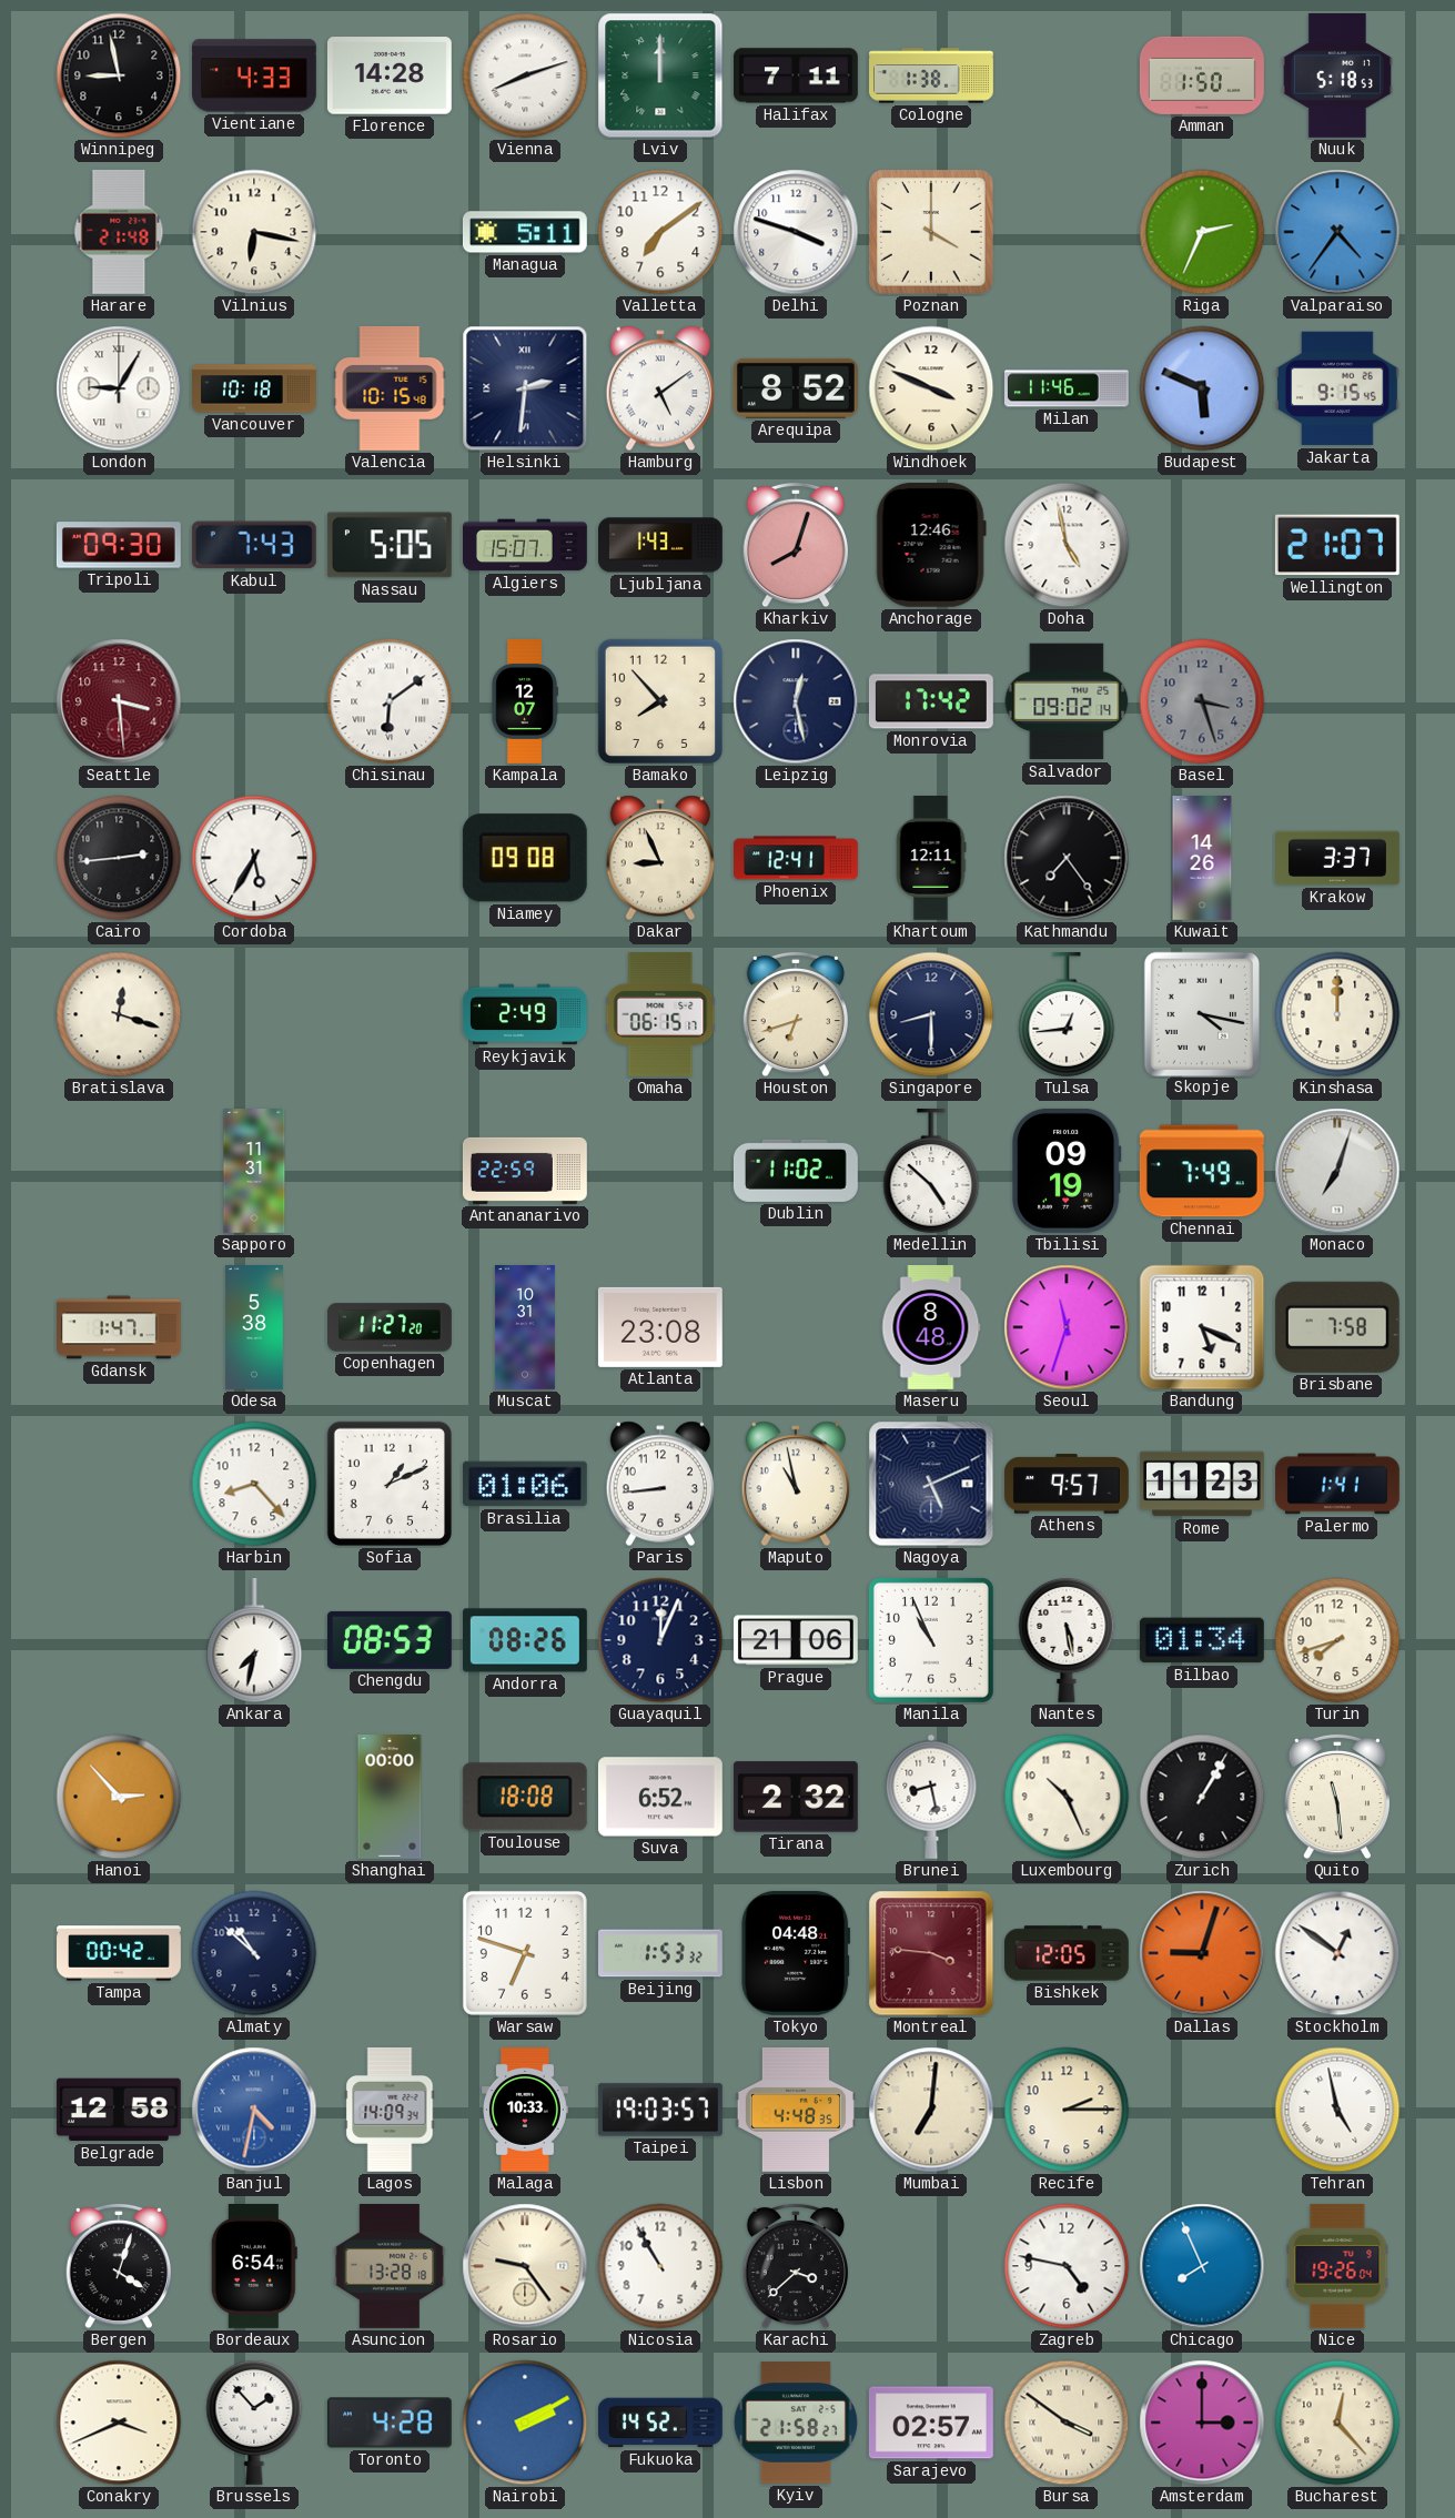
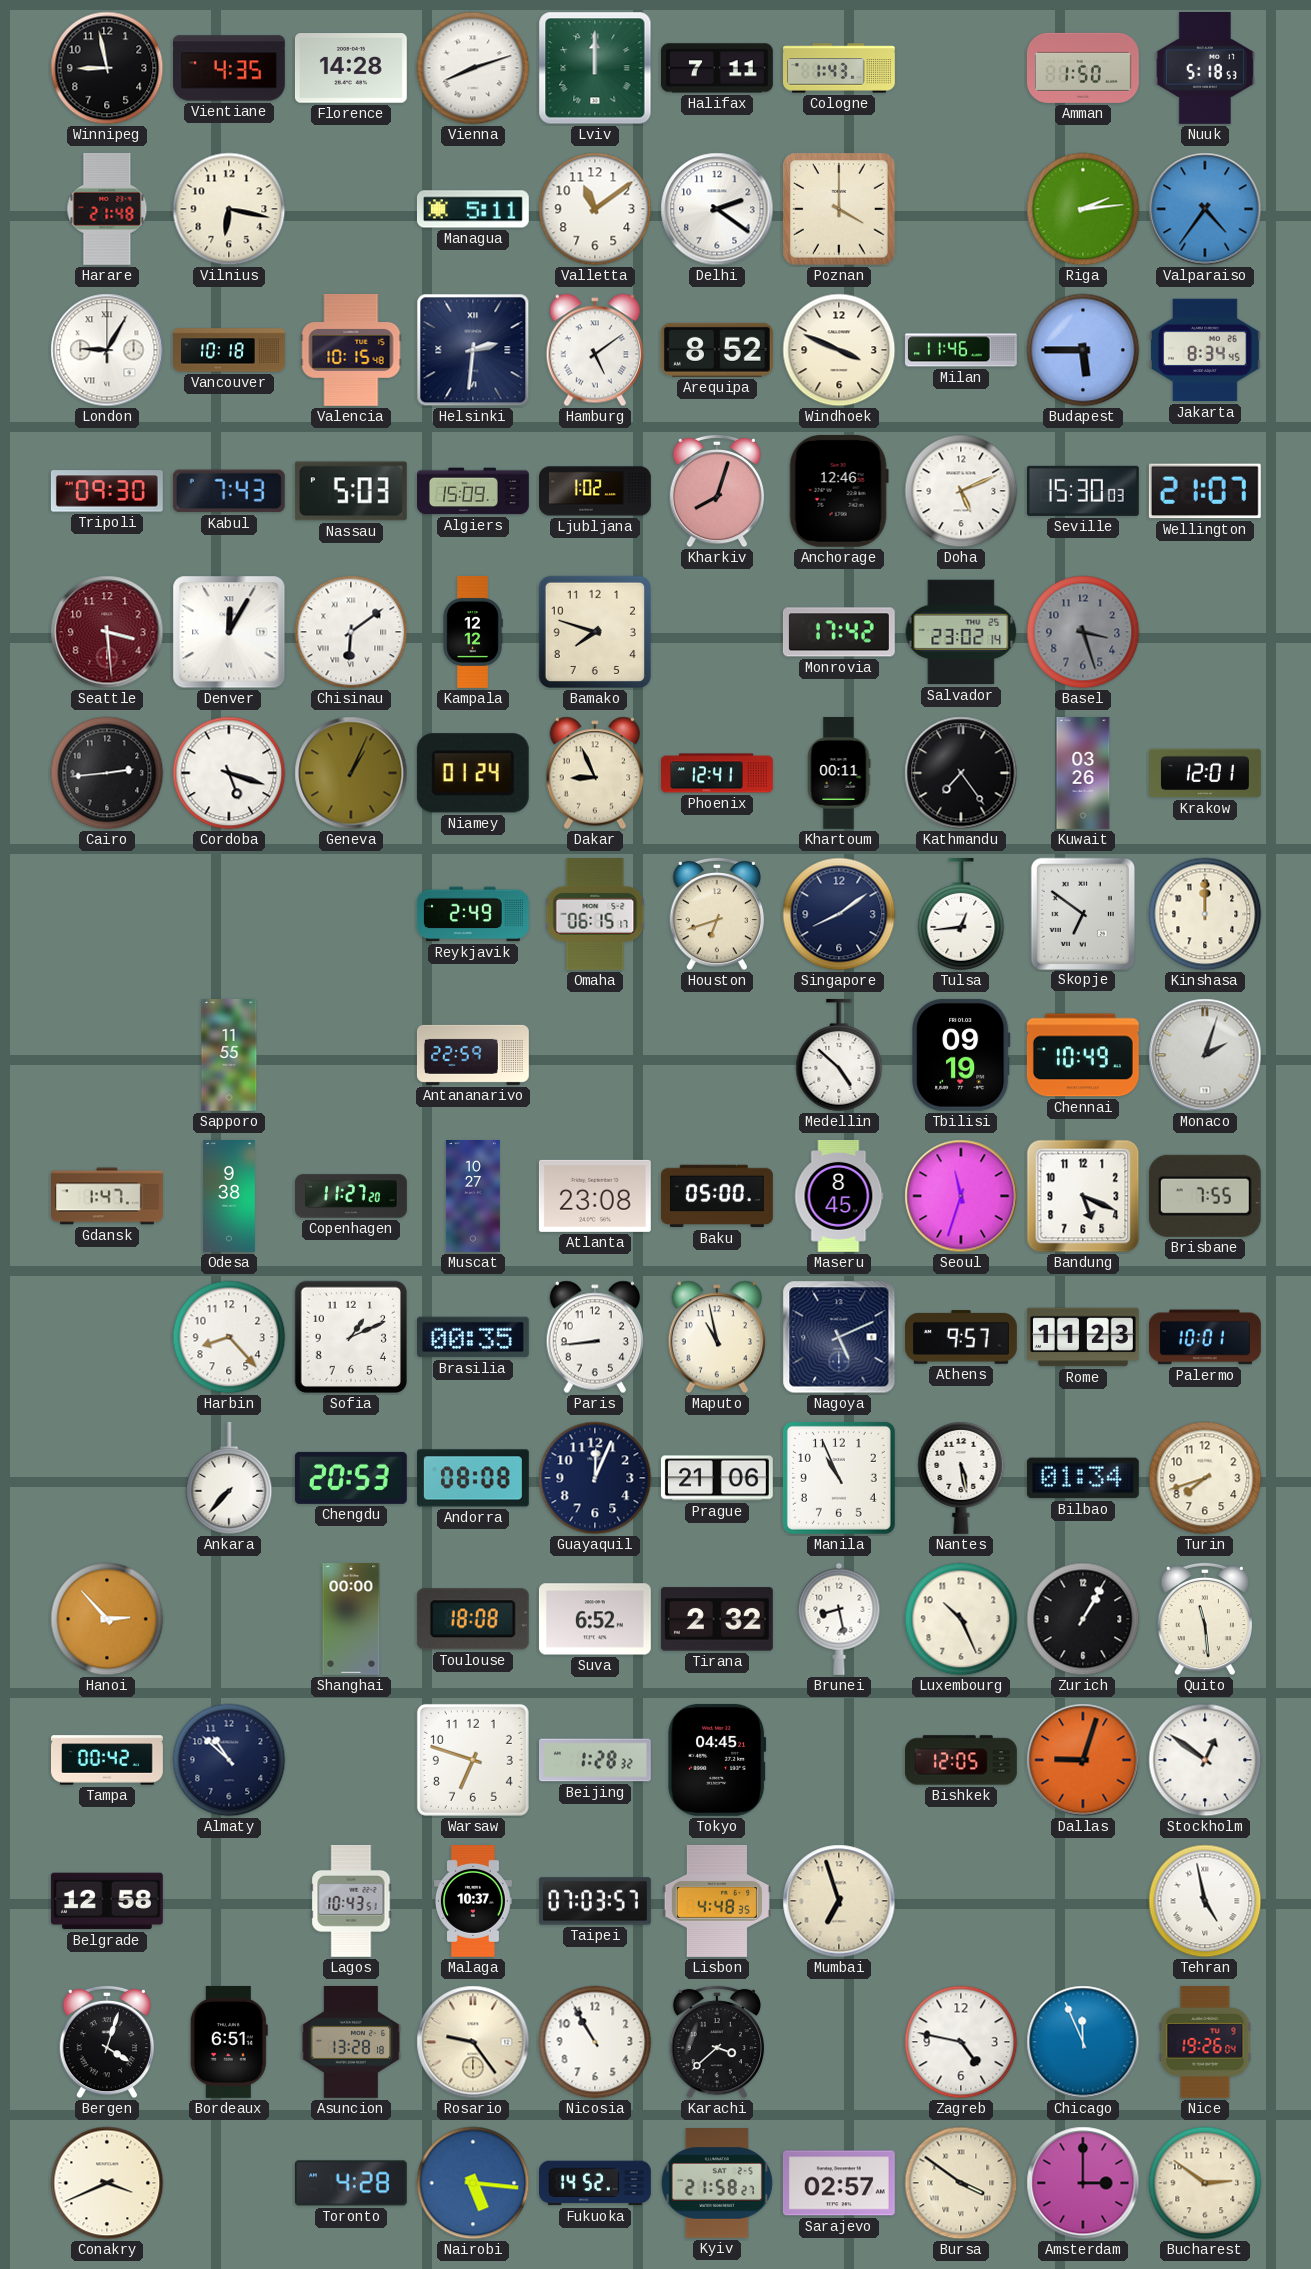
Vientiane: 4:33 -> 4:35
Cologne: 1:38 -> 1:43
Valletta: 7:09 -> 11:09
Delhi: 3:48 -> 2:21
Riga: 2:34 -> 2:14
Budapest: 5:49 -> 5:45
Jakarta: 9:15 -> 8:34
Nassau: 5:05 -> 5:03
Algiers: 15:07 -> 15:09
Ljubljana: 1:43 -> 1:02
Doha: 4:58 -> 5:11
Seville: none -> 15:30
Denver: none -> 12:05
Kampala: 12:07 -> 12:12
Bamako: 7:53 -> 7:48
Leipzig: 12:28 -> none
Salvador: 09:02 -> 23:02
Cordoba: 5:35 -> 5:18
Geneva: none -> 1:04
Niamey: 09:08 -> 01:24
Khartoum: 12:11 -> 00:11
Kuwait: 14:26 -> 03:26
Krakow: 3:37 -> 12:01
Bratislava: 12:18 -> none
Singapore: 8:30 -> 8:09
Skopje: 4:17 -> 6:51
Sapporo: 11:31 -> 11:55
Dublin: 11:02 -> none
Chennai: 7:49 -> 10:49
Monaco: 7:03 -> 2:03
Odesa: 5:38 -> 9:38
Muscat: 10:31 -> 10:27
Baku: none -> 05:00
Maseru: 8:48 -> 8:45
Brisbane: 7:58 -> 7:55
Brasilia: 01:06 -> 00:35
Palermo: 1:41 -> 10:01
Ankara: 7:32 -> 7:37
Chengdu: 08:53 -> 20:53
Andorra: 08:26 -> 08:08
Beijing: 1:53 -> 1:28
Tokyo: 04:48 -> 04:45
Montreal: 3:46 -> none
Banjul: 4:32 -> none
Lagos: 14:09 -> 10:43
Malaga: 10:33 -> 10:37
Taipei: 19:03 -> 07:03
Mumbai: 7:01 -> 6:57
Recife: 2:15 -> none
Bordeaux: 6:54 -> 6:51
Chicago: 7:56 -> 11:56
Brussels: 1:53 -> none
Nairobi: 2:10 -> 5:16
Bucharest: 12:23 -> 2:51
